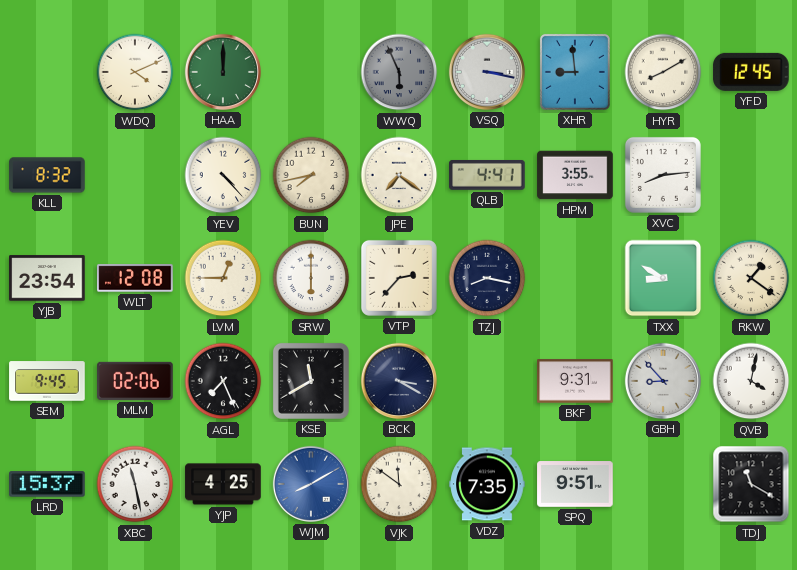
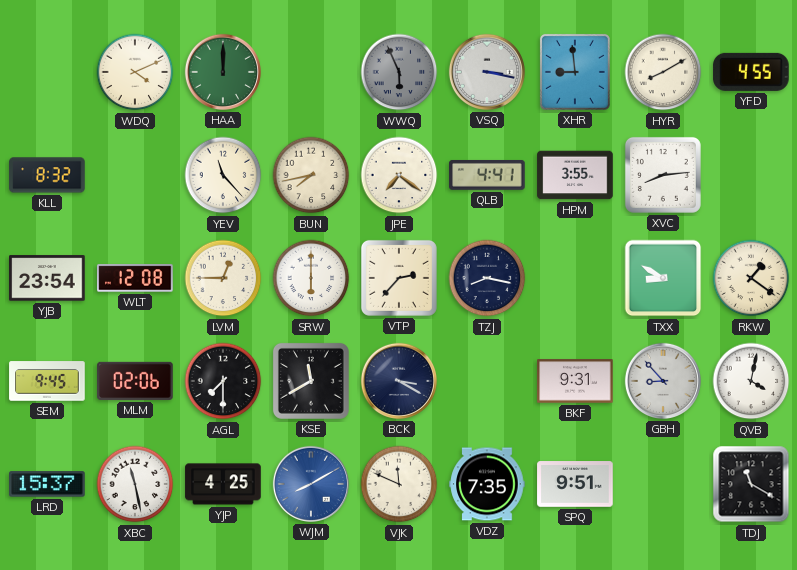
YFD: 12:45 -> 4:55
YEV: 4:23 -> 11:23
AGL: 7:26 -> 7:30
VJK: 11:51 -> 11:49
